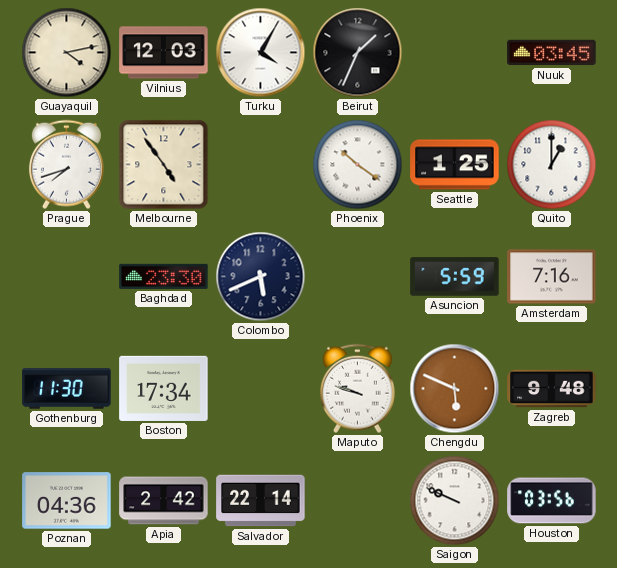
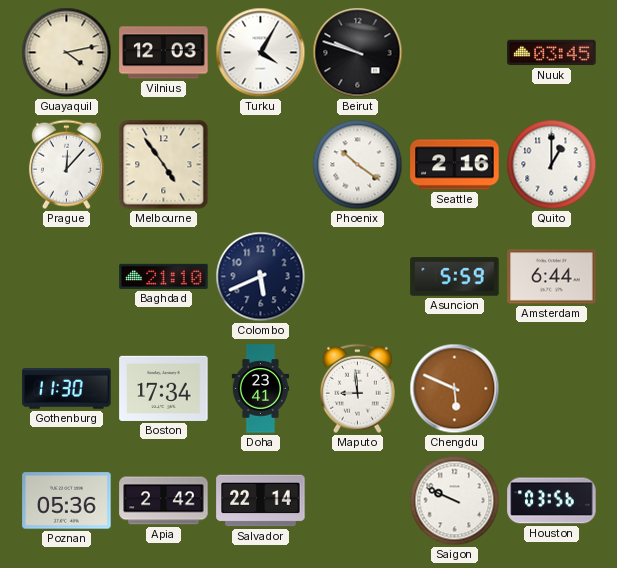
Beirut: 1:34 -> 9:48
Prague: 7:42 -> 12:07
Seattle: 1:25 -> 2:16
Baghdad: 23:30 -> 21:10
Amsterdam: 7:16 -> 6:44
Doha: none -> 23:41
Maputo: 9:48 -> 8:59
Zagreb: 9:48 -> none
Poznan: 04:36 -> 05:36
